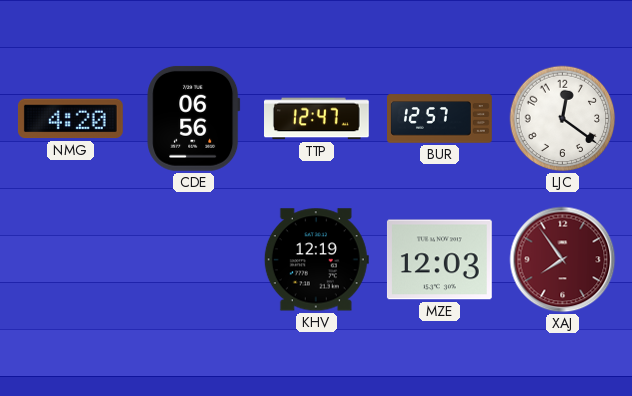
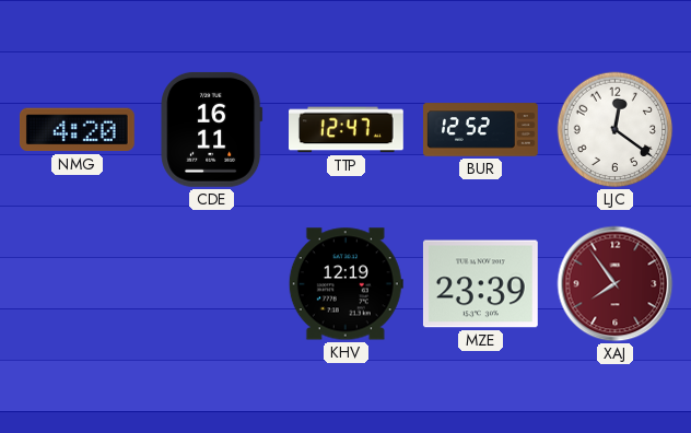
CDE: 06:56 -> 16:11
BUR: 12:57 -> 12:52
MZE: 12:03 -> 23:39
